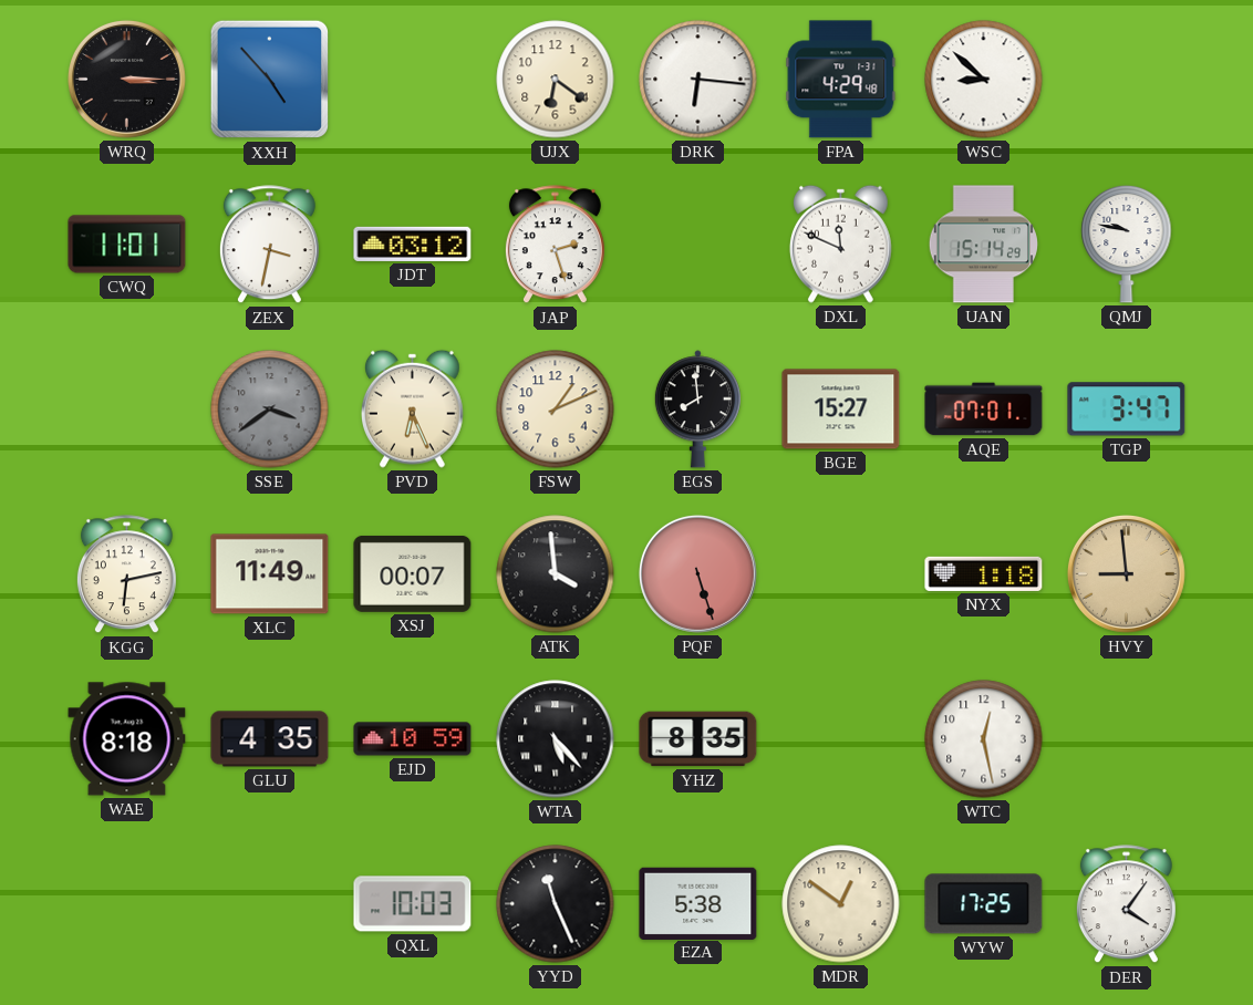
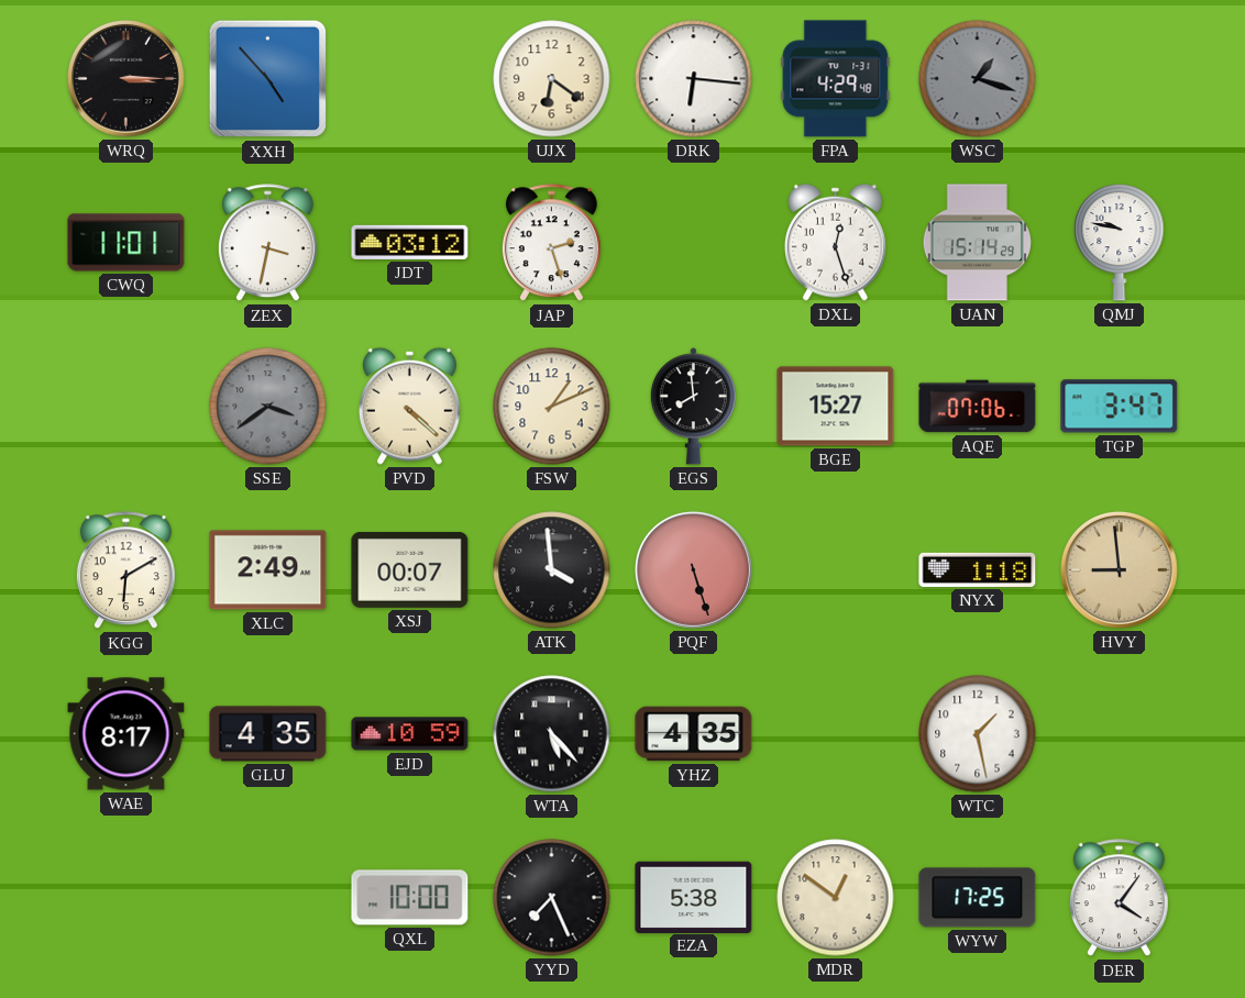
WSC: 8:52 -> 1:18
WSC dial: white -> grey
DXL: 11:49 -> 12:27
PVD: 6:26 -> 4:22
AQE: 07:01 -> 07:06
KGG: 6:13 -> 6:10
XLC: 11:49 -> 2:49
WAE: 8:18 -> 8:17
YHZ: 8:35 -> 4:35
WTC: 12:28 -> 1:28
QXL: 10:03 -> 10:00
YYD: 11:26 -> 7:26
